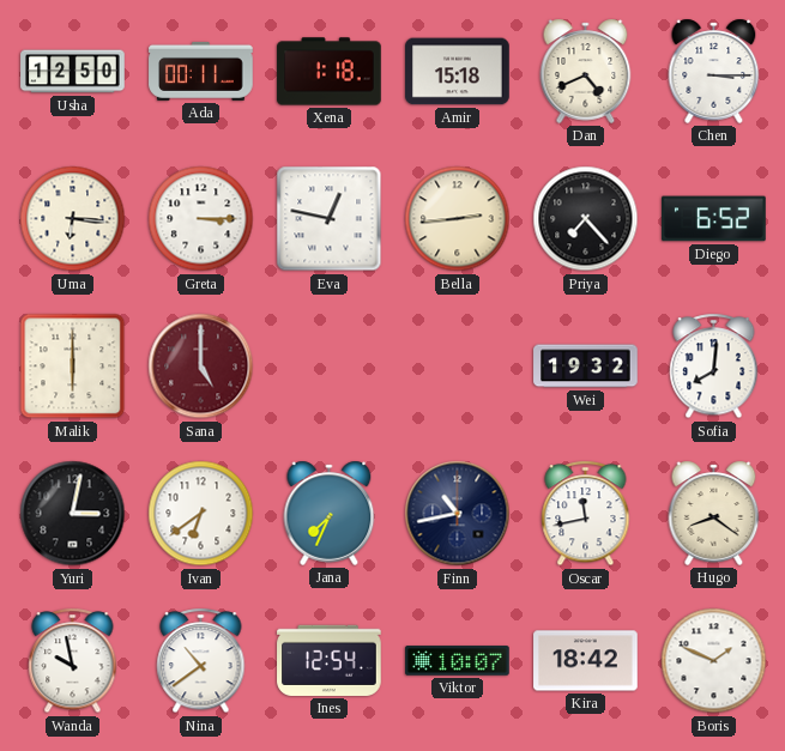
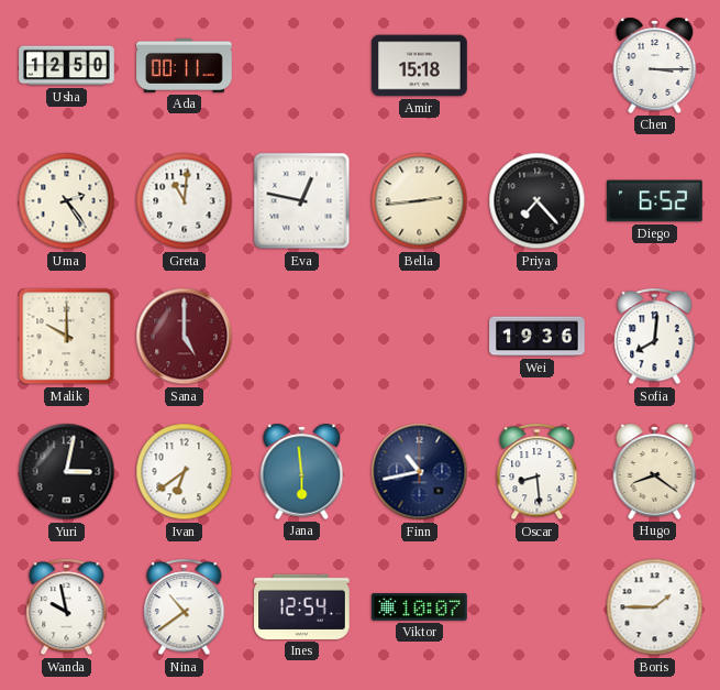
Xena: 1:18 -> none
Dan: 4:41 -> none
Uma: 6:16 -> 2:24
Greta: 3:15 -> 11:01
Malik: 6:00 -> 10:00
Wei: 19:32 -> 19:36
Jana: 7:34 -> 5:59
Oscar: 11:43 -> 8:29
Kira: 18:42 -> none
Boris: 1:49 -> 1:45
